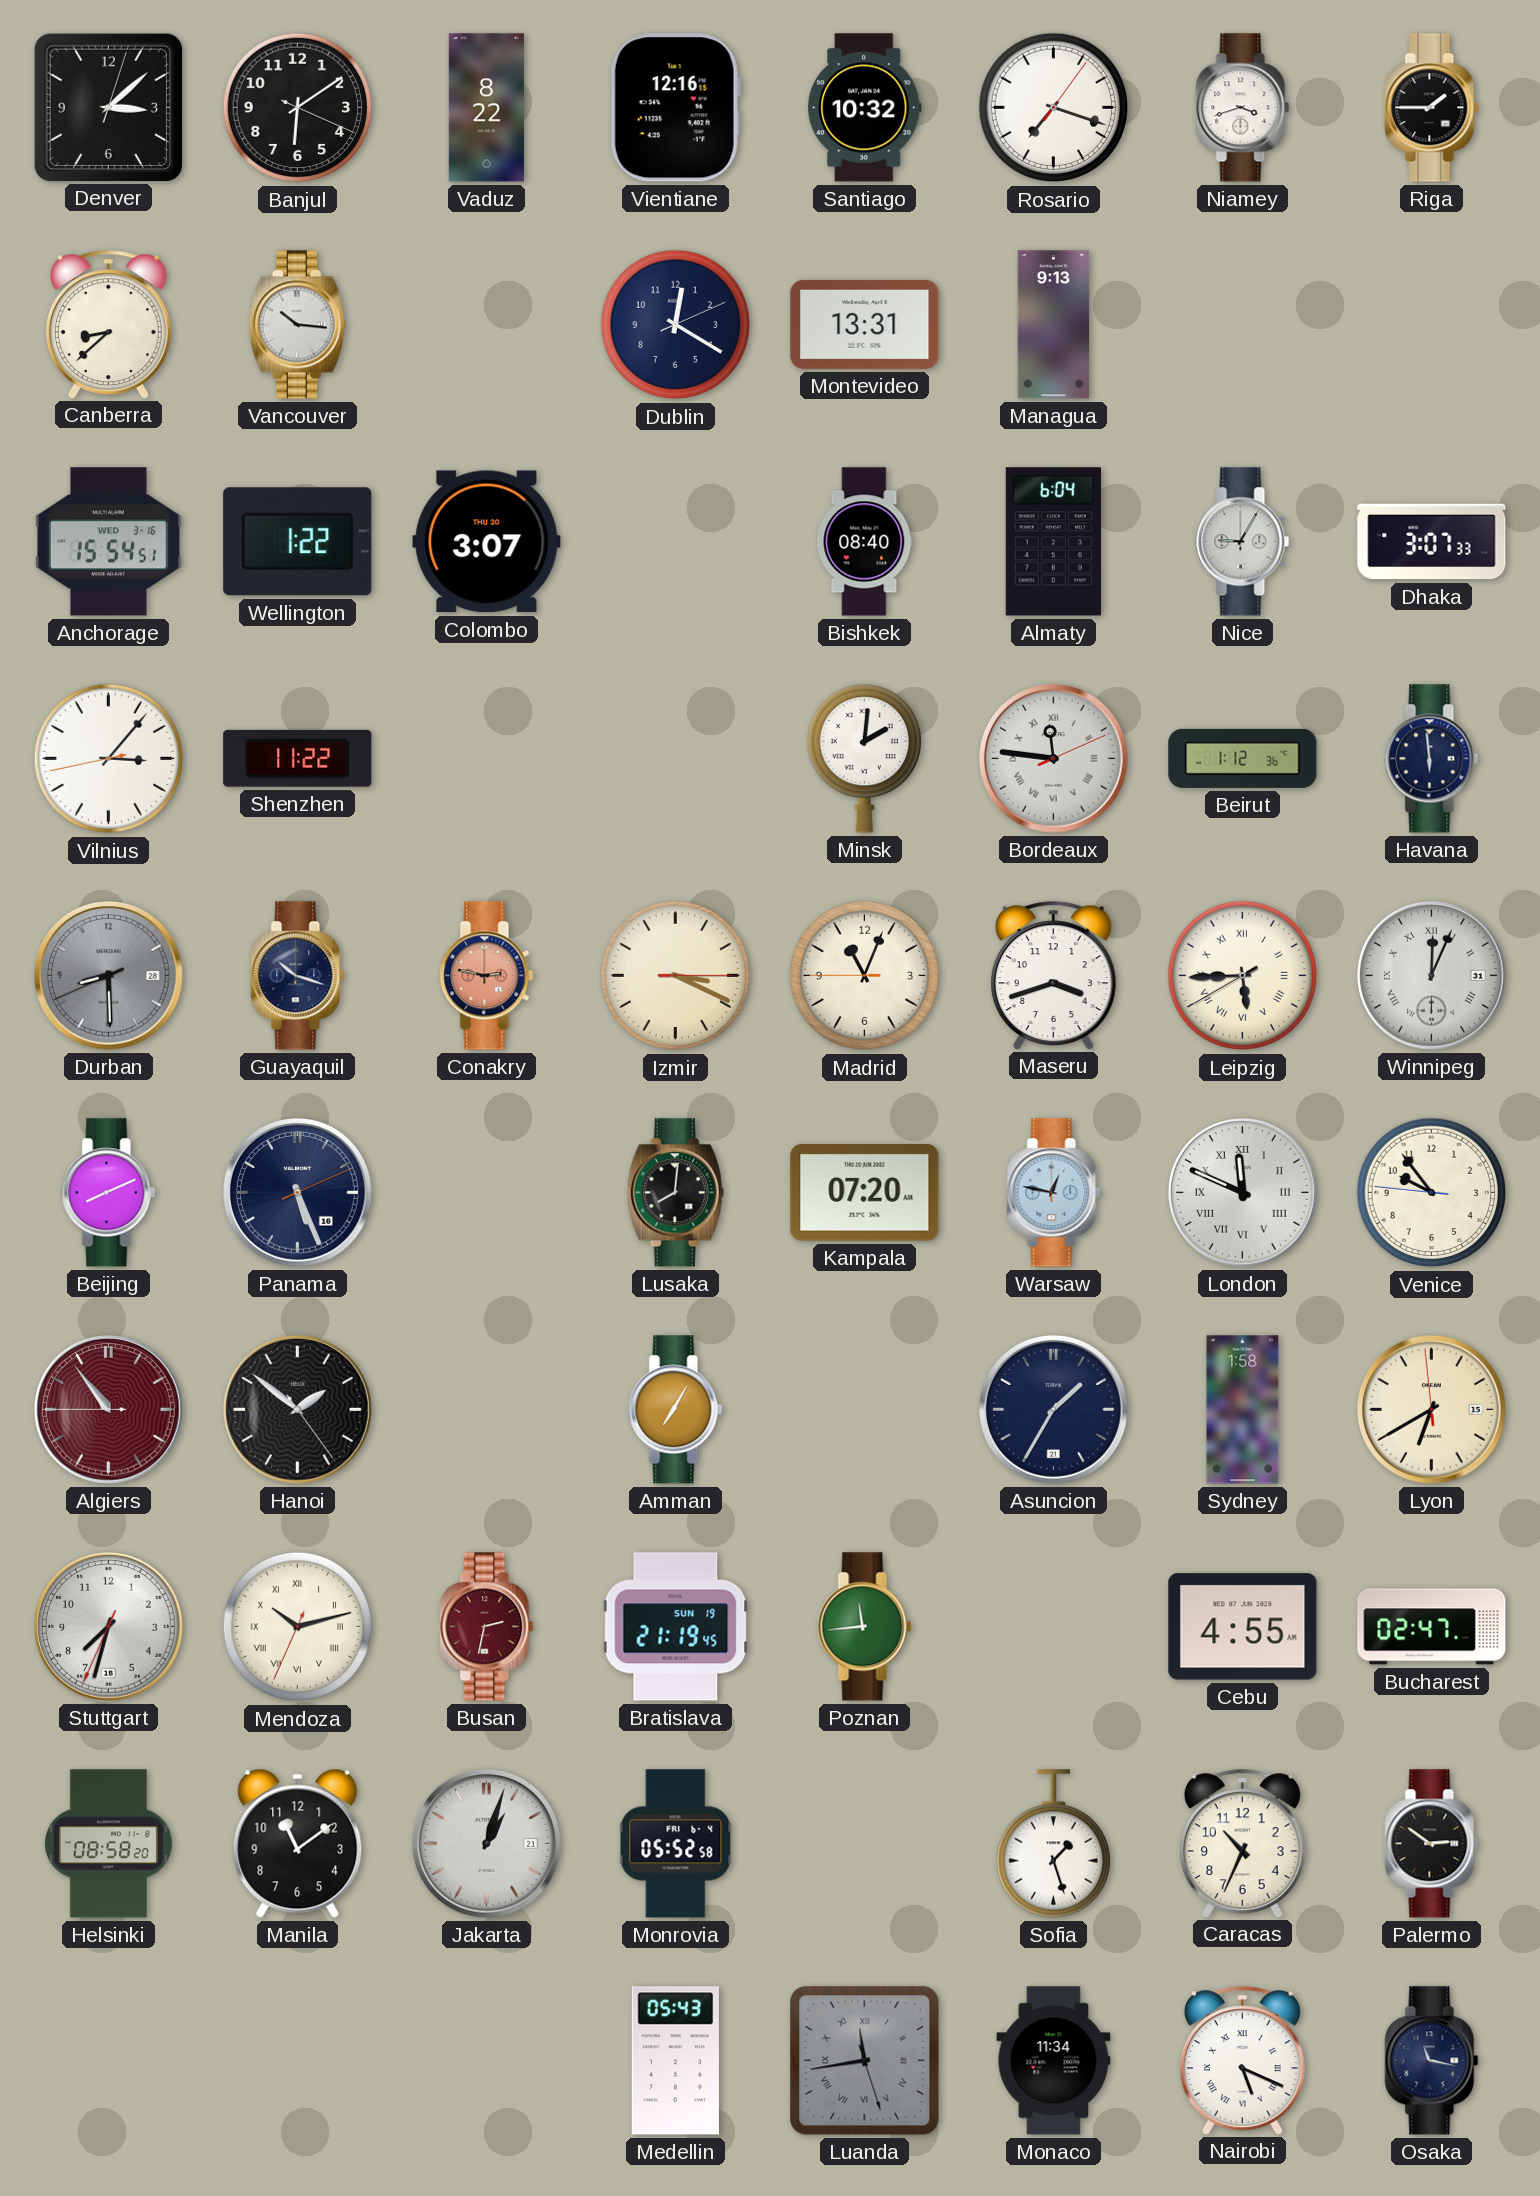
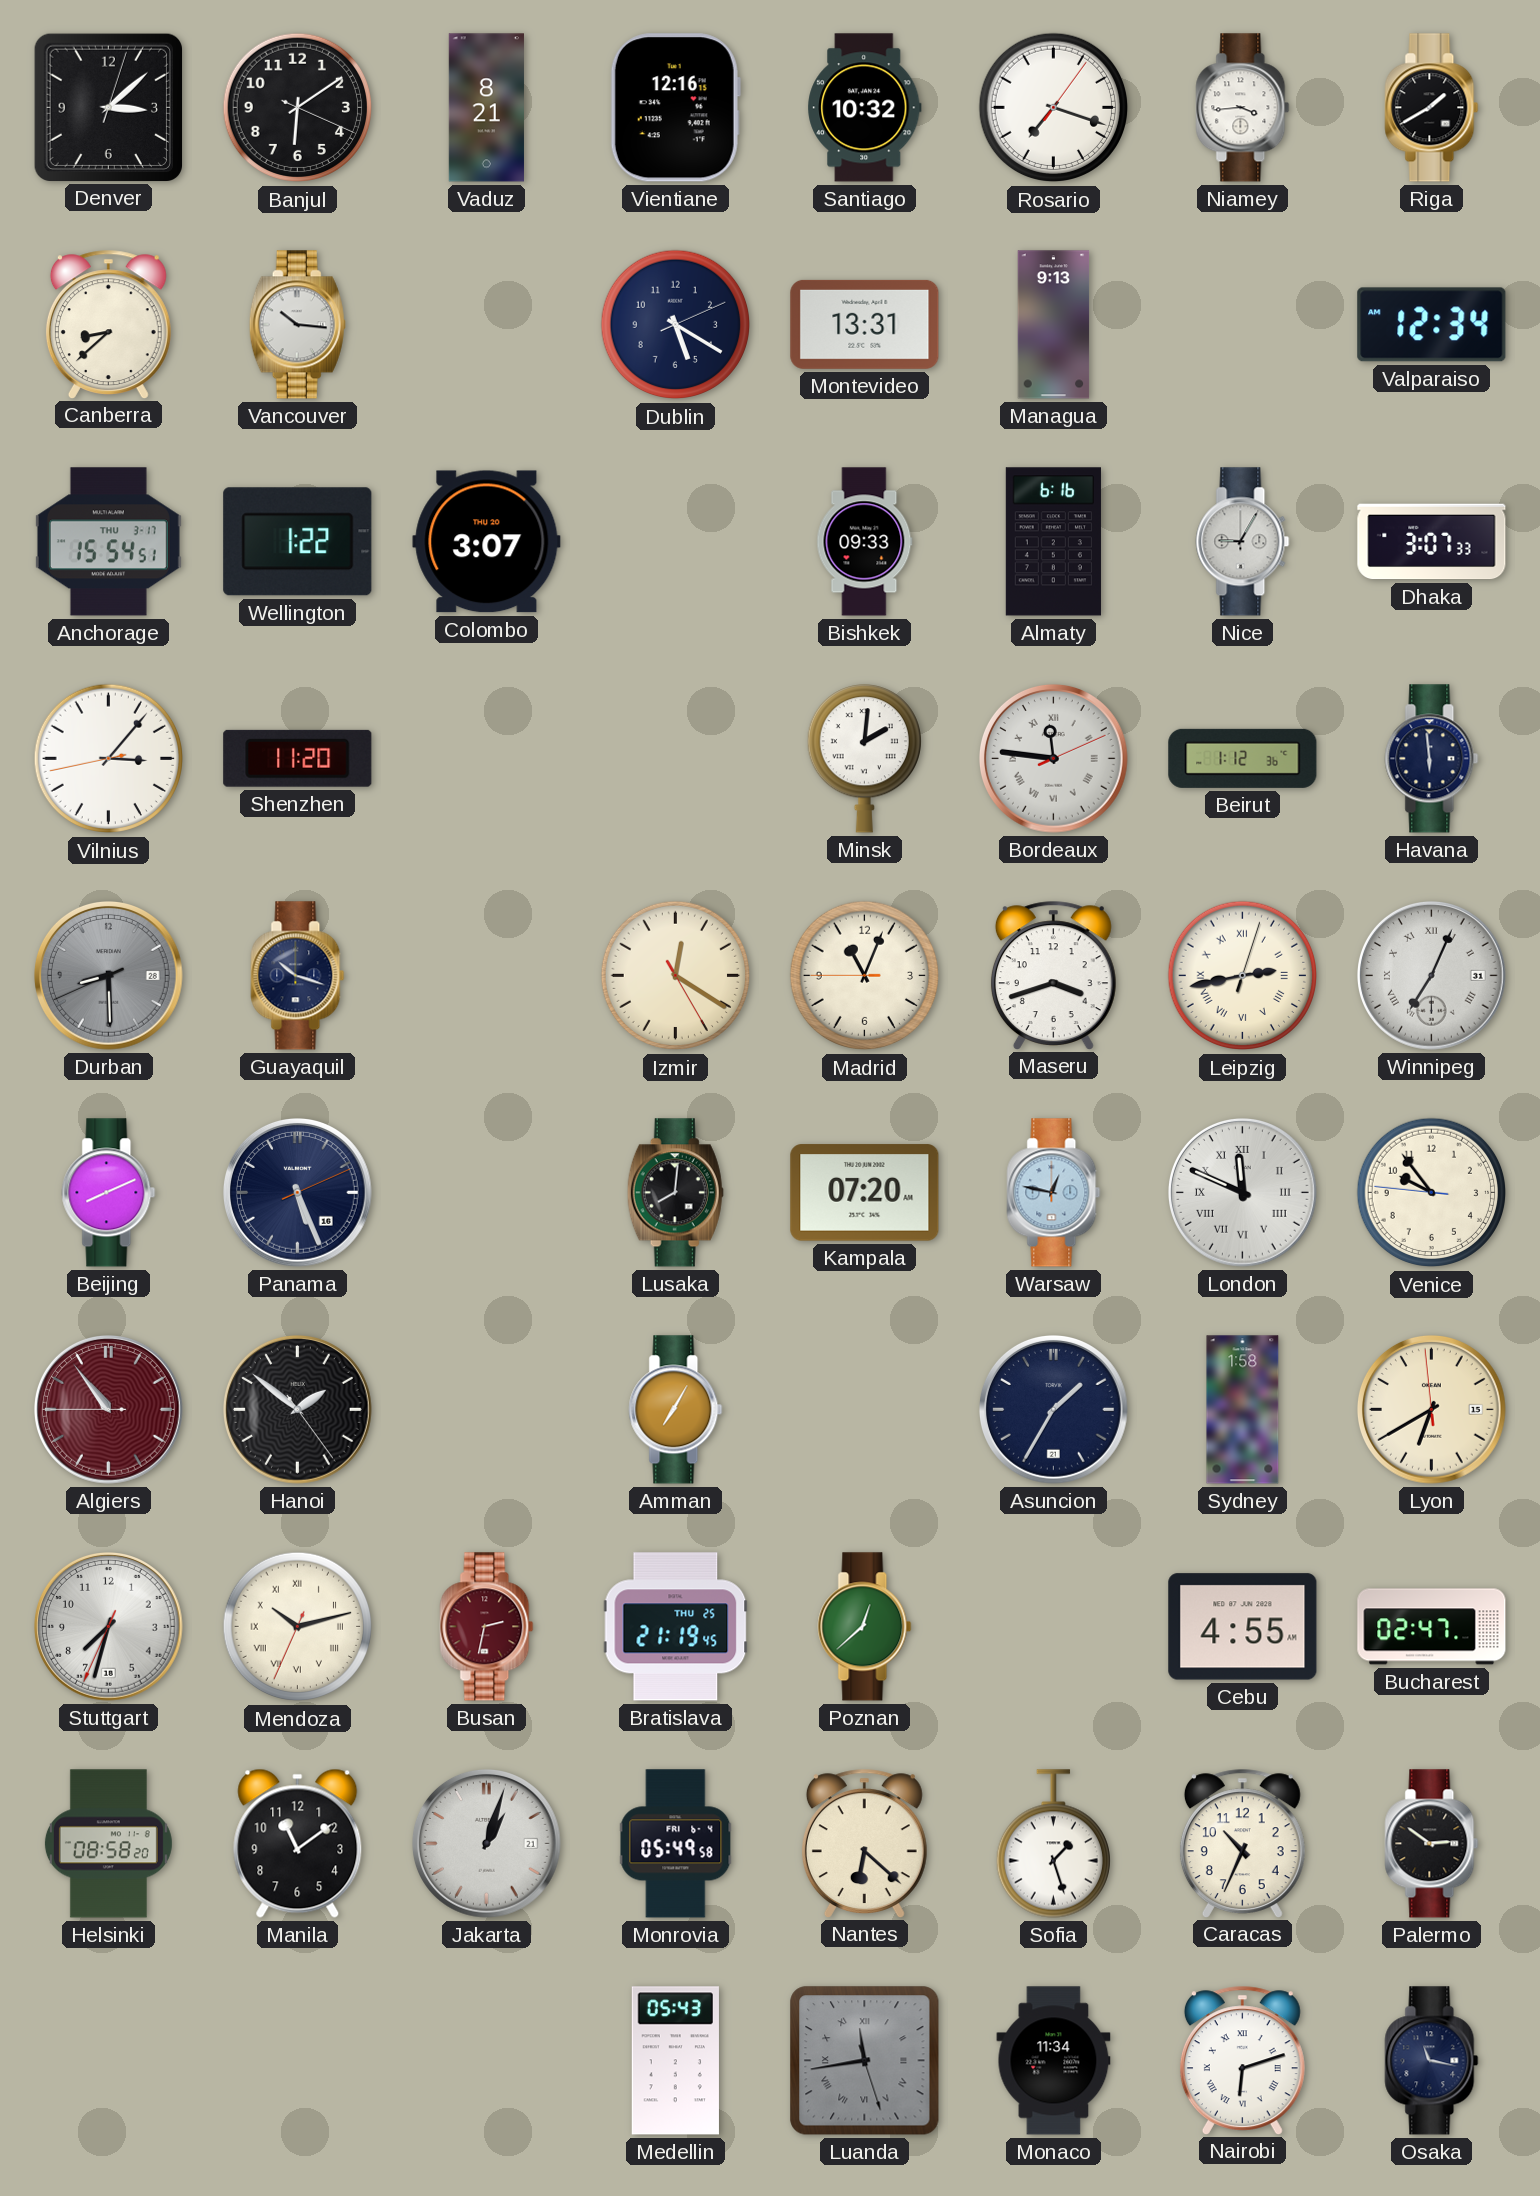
Vaduz: 8:22 -> 8:21
Niamey: 3:42 -> 3:44
Riga: 1:45 -> 1:40
Dublin: 12:20 -> 5:20
Valparaiso: none -> 12:34
Anchorage date: WED 3-16 -> THU 3-17
Bishkek: 08:40 -> 09:33
Almaty: 6:04 -> 6:16
Shenzhen: 11:22 -> 11:20
Conakry: 2:47 -> none
Izmir: 3:19 -> 12:20
Leipzig: 5:44 -> 2:43
Winnipeg: 12:04 -> 7:04
Bratislava date: SUN 19 -> THU 25
Poznan: 11:44 -> 12:38
Monrovia: 05:52 -> 05:49
Nantes: none -> 6:22
Nairobi: 5:19 -> 6:12
